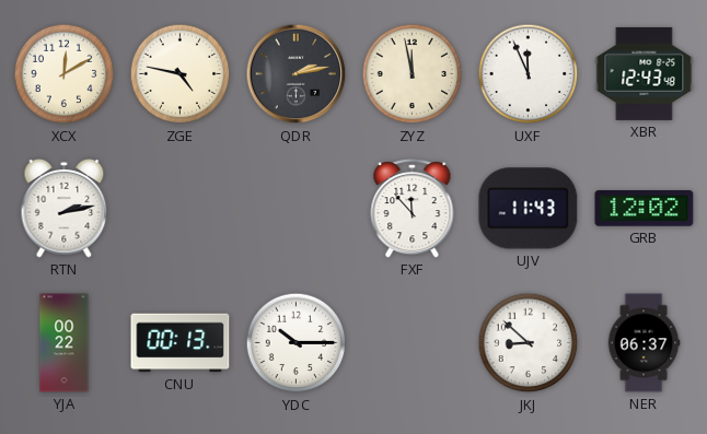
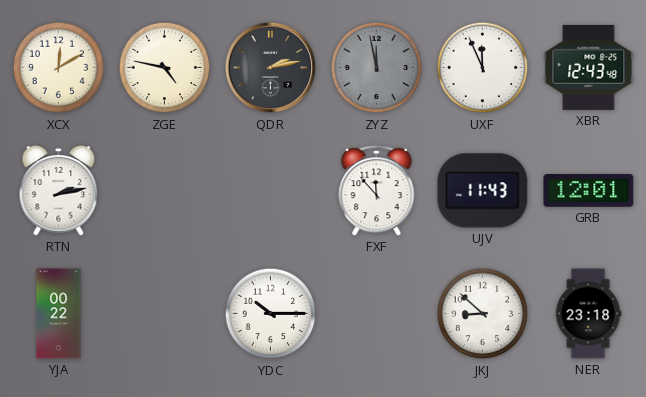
ZYZ dial: cream -> grey
GRB: 12:02 -> 12:01
CNU: 00:13 -> none
NER: 06:37 -> 23:18
